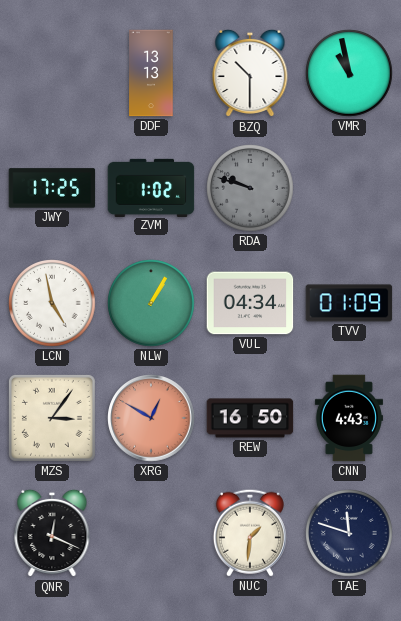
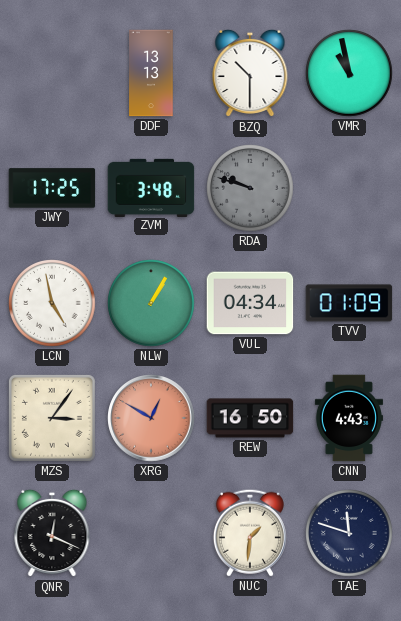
ZVM: 1:02 -> 3:48
